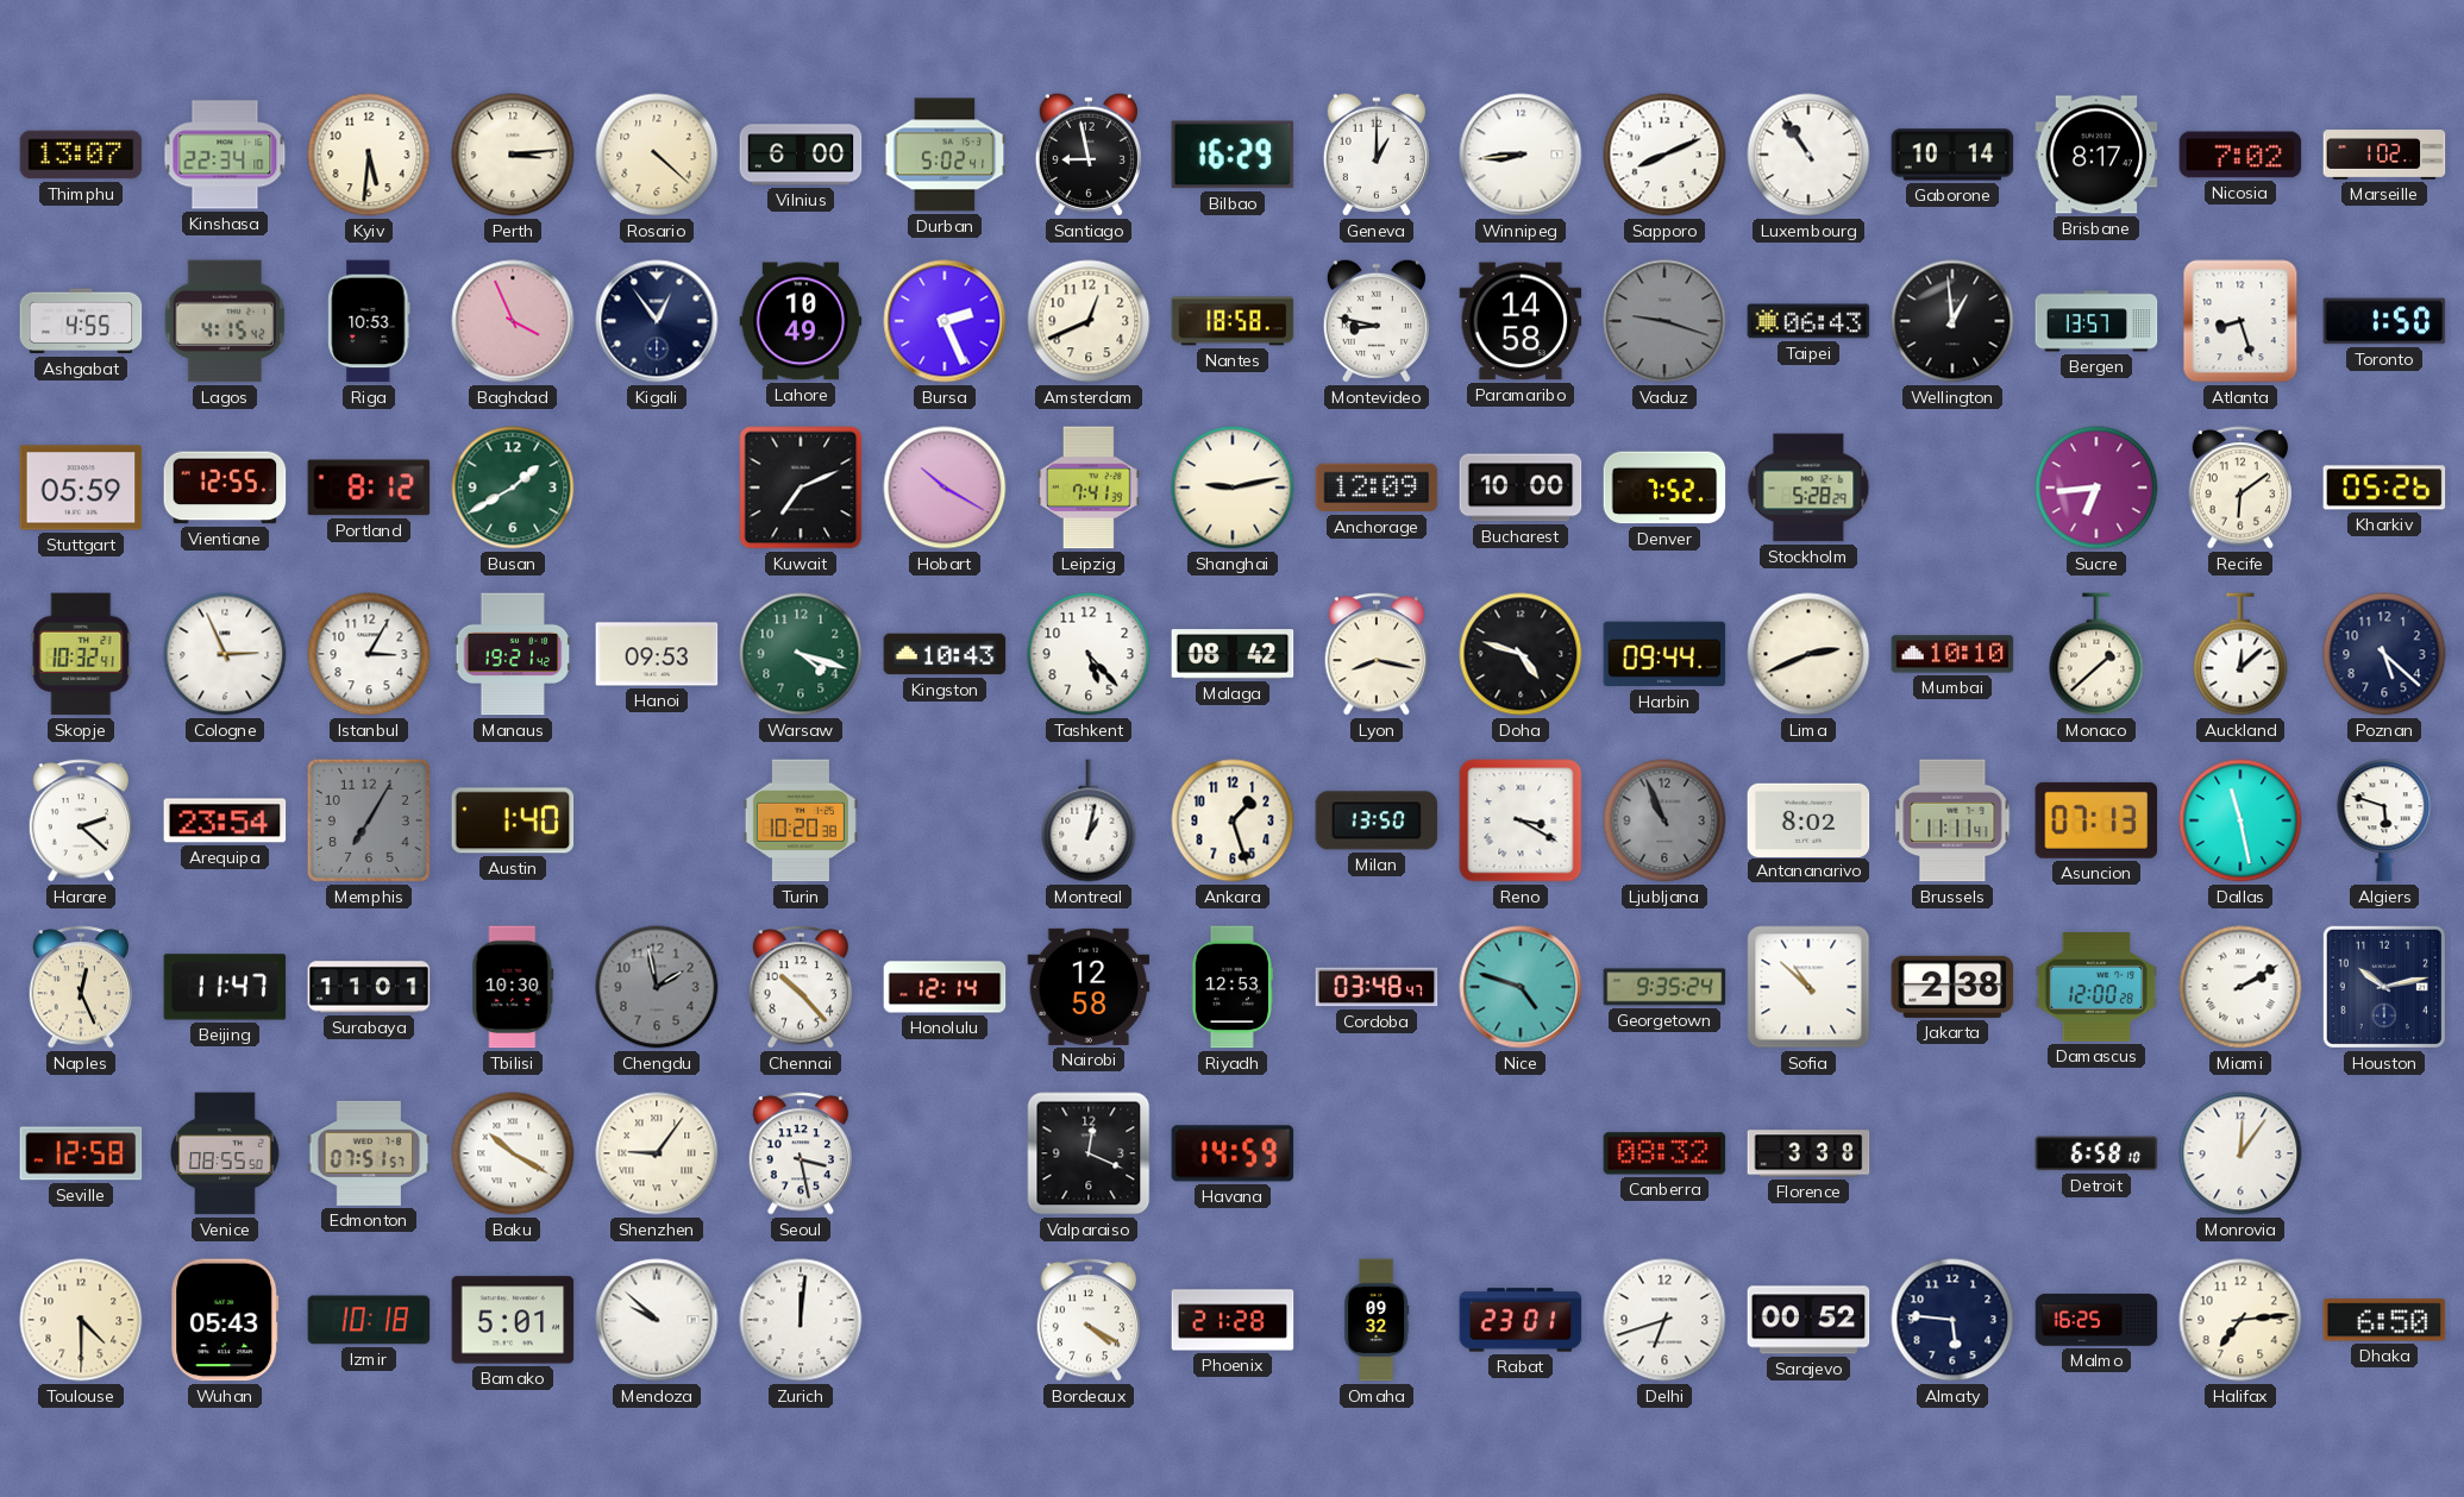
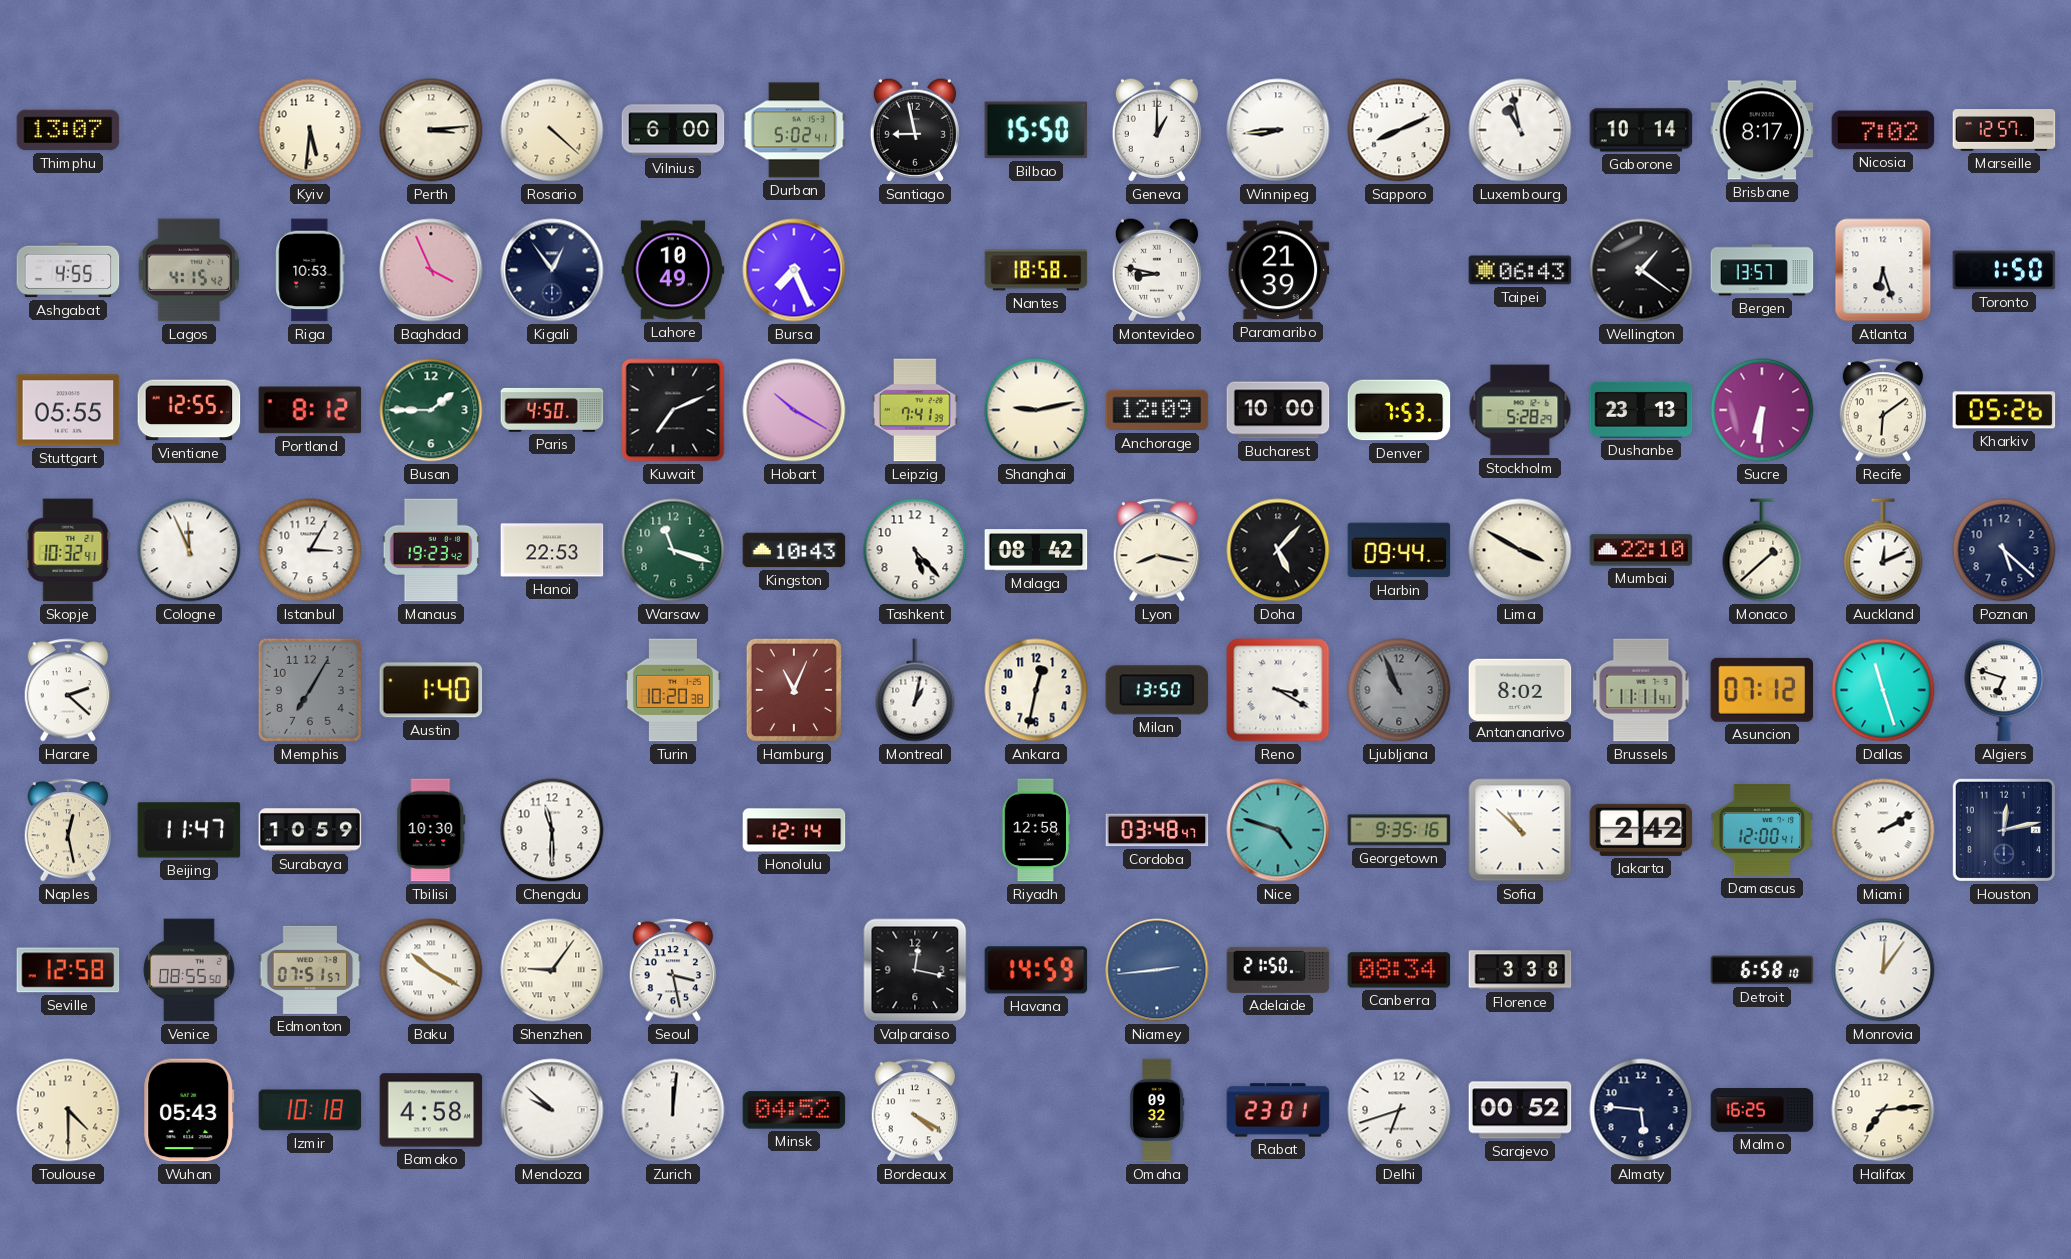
Kinshasa: 22:34 -> none
Bilbao: 16:29 -> 15:50
Luxembourg: 10:54 -> 10:58
Marseille: 1:02 -> 12:57
Bursa: 2:26 -> 7:26
Amsterdam: 12:41 -> none
Paramaribo: 14:58 -> 21:39
Vaduz: 9:18 -> none
Wellington: 12:59 -> 1:21
Atlanta: 8:27 -> 6:27
Stuttgart: 05:59 -> 05:55
Busan: 1:40 -> 1:45
Paris: none -> 4:50
Denver: 7:52 -> 7:53
Dushanbe: none -> 23:13
Sucre: 6:44 -> 6:31
Cologne: 2:56 -> 11:56
Manaus: 19:21 -> 19:23
Hanoi: 09:53 -> 22:53
Warsaw: 4:18 -> 11:18
Doha: 4:48 -> 5:07
Lima: 2:41 -> 3:50
Mumbai: 10:10 -> 22:10
Auckland: 12:08 -> 12:11
Arequipa: 23:54 -> none
Hamburg: none -> 11:04
Ankara: 1:27 -> 12:32
Asuncion: 07:13 -> 07:12
Dallas: 11:28 -> 11:27
Algiers: 5:48 -> 6:48
Naples: 12:26 -> 12:28
Surabaya: 11:01 -> 10:59
Chengdu: 1:58 -> 11:30
Chengdu dial: grey -> white
Chennai: 10:23 -> none
Nairobi: 12:58 -> none
Riyadh: 12:53 -> 12:58
Georgetown: 9:35:24 -> 9:35:16
Jakarta: 2:38 -> 2:42
Damascus: 12:00:28 -> 12:00:41
Houston: 10:13 -> 12:13
Valparaiso: 12:19 -> 12:17
Niamey: none -> 2:44
Adelaide: none -> 21:50
Canberra: 08:32 -> 08:34
Bamako: 5:01 -> 4:58
Minsk: none -> 04:52
Phoenix: 21:28 -> none
Dhaka: 6:50 -> none
